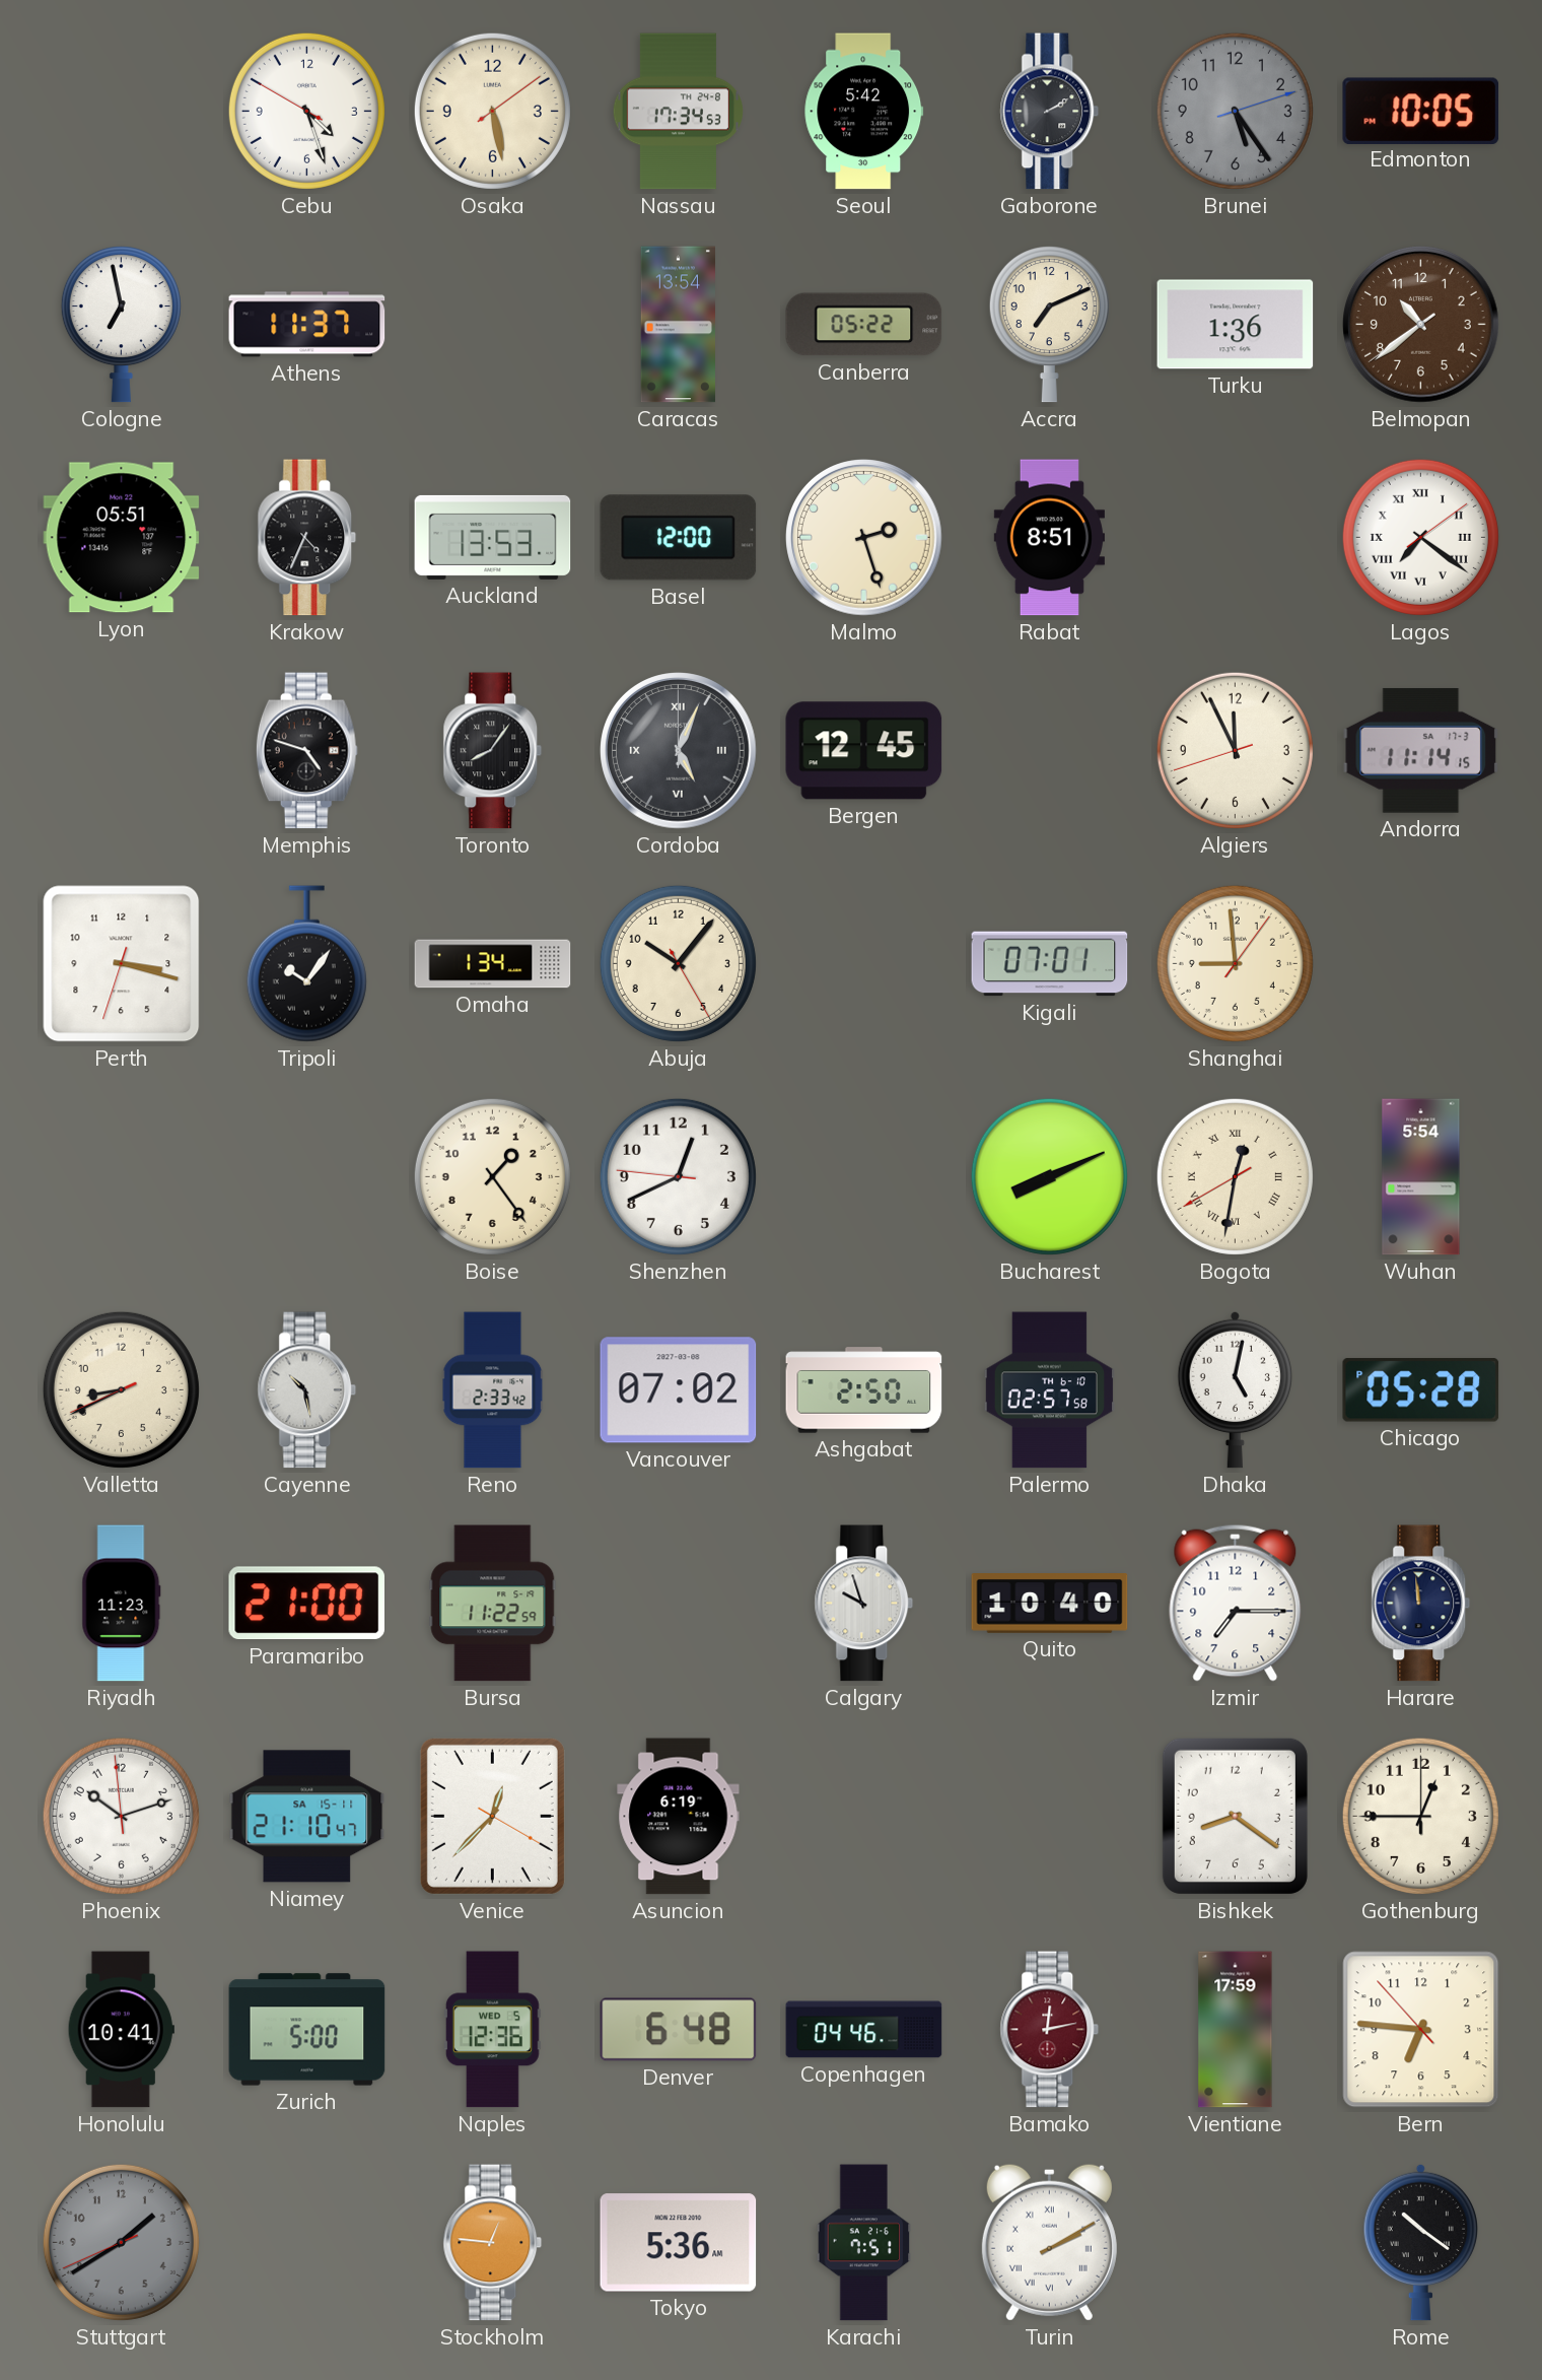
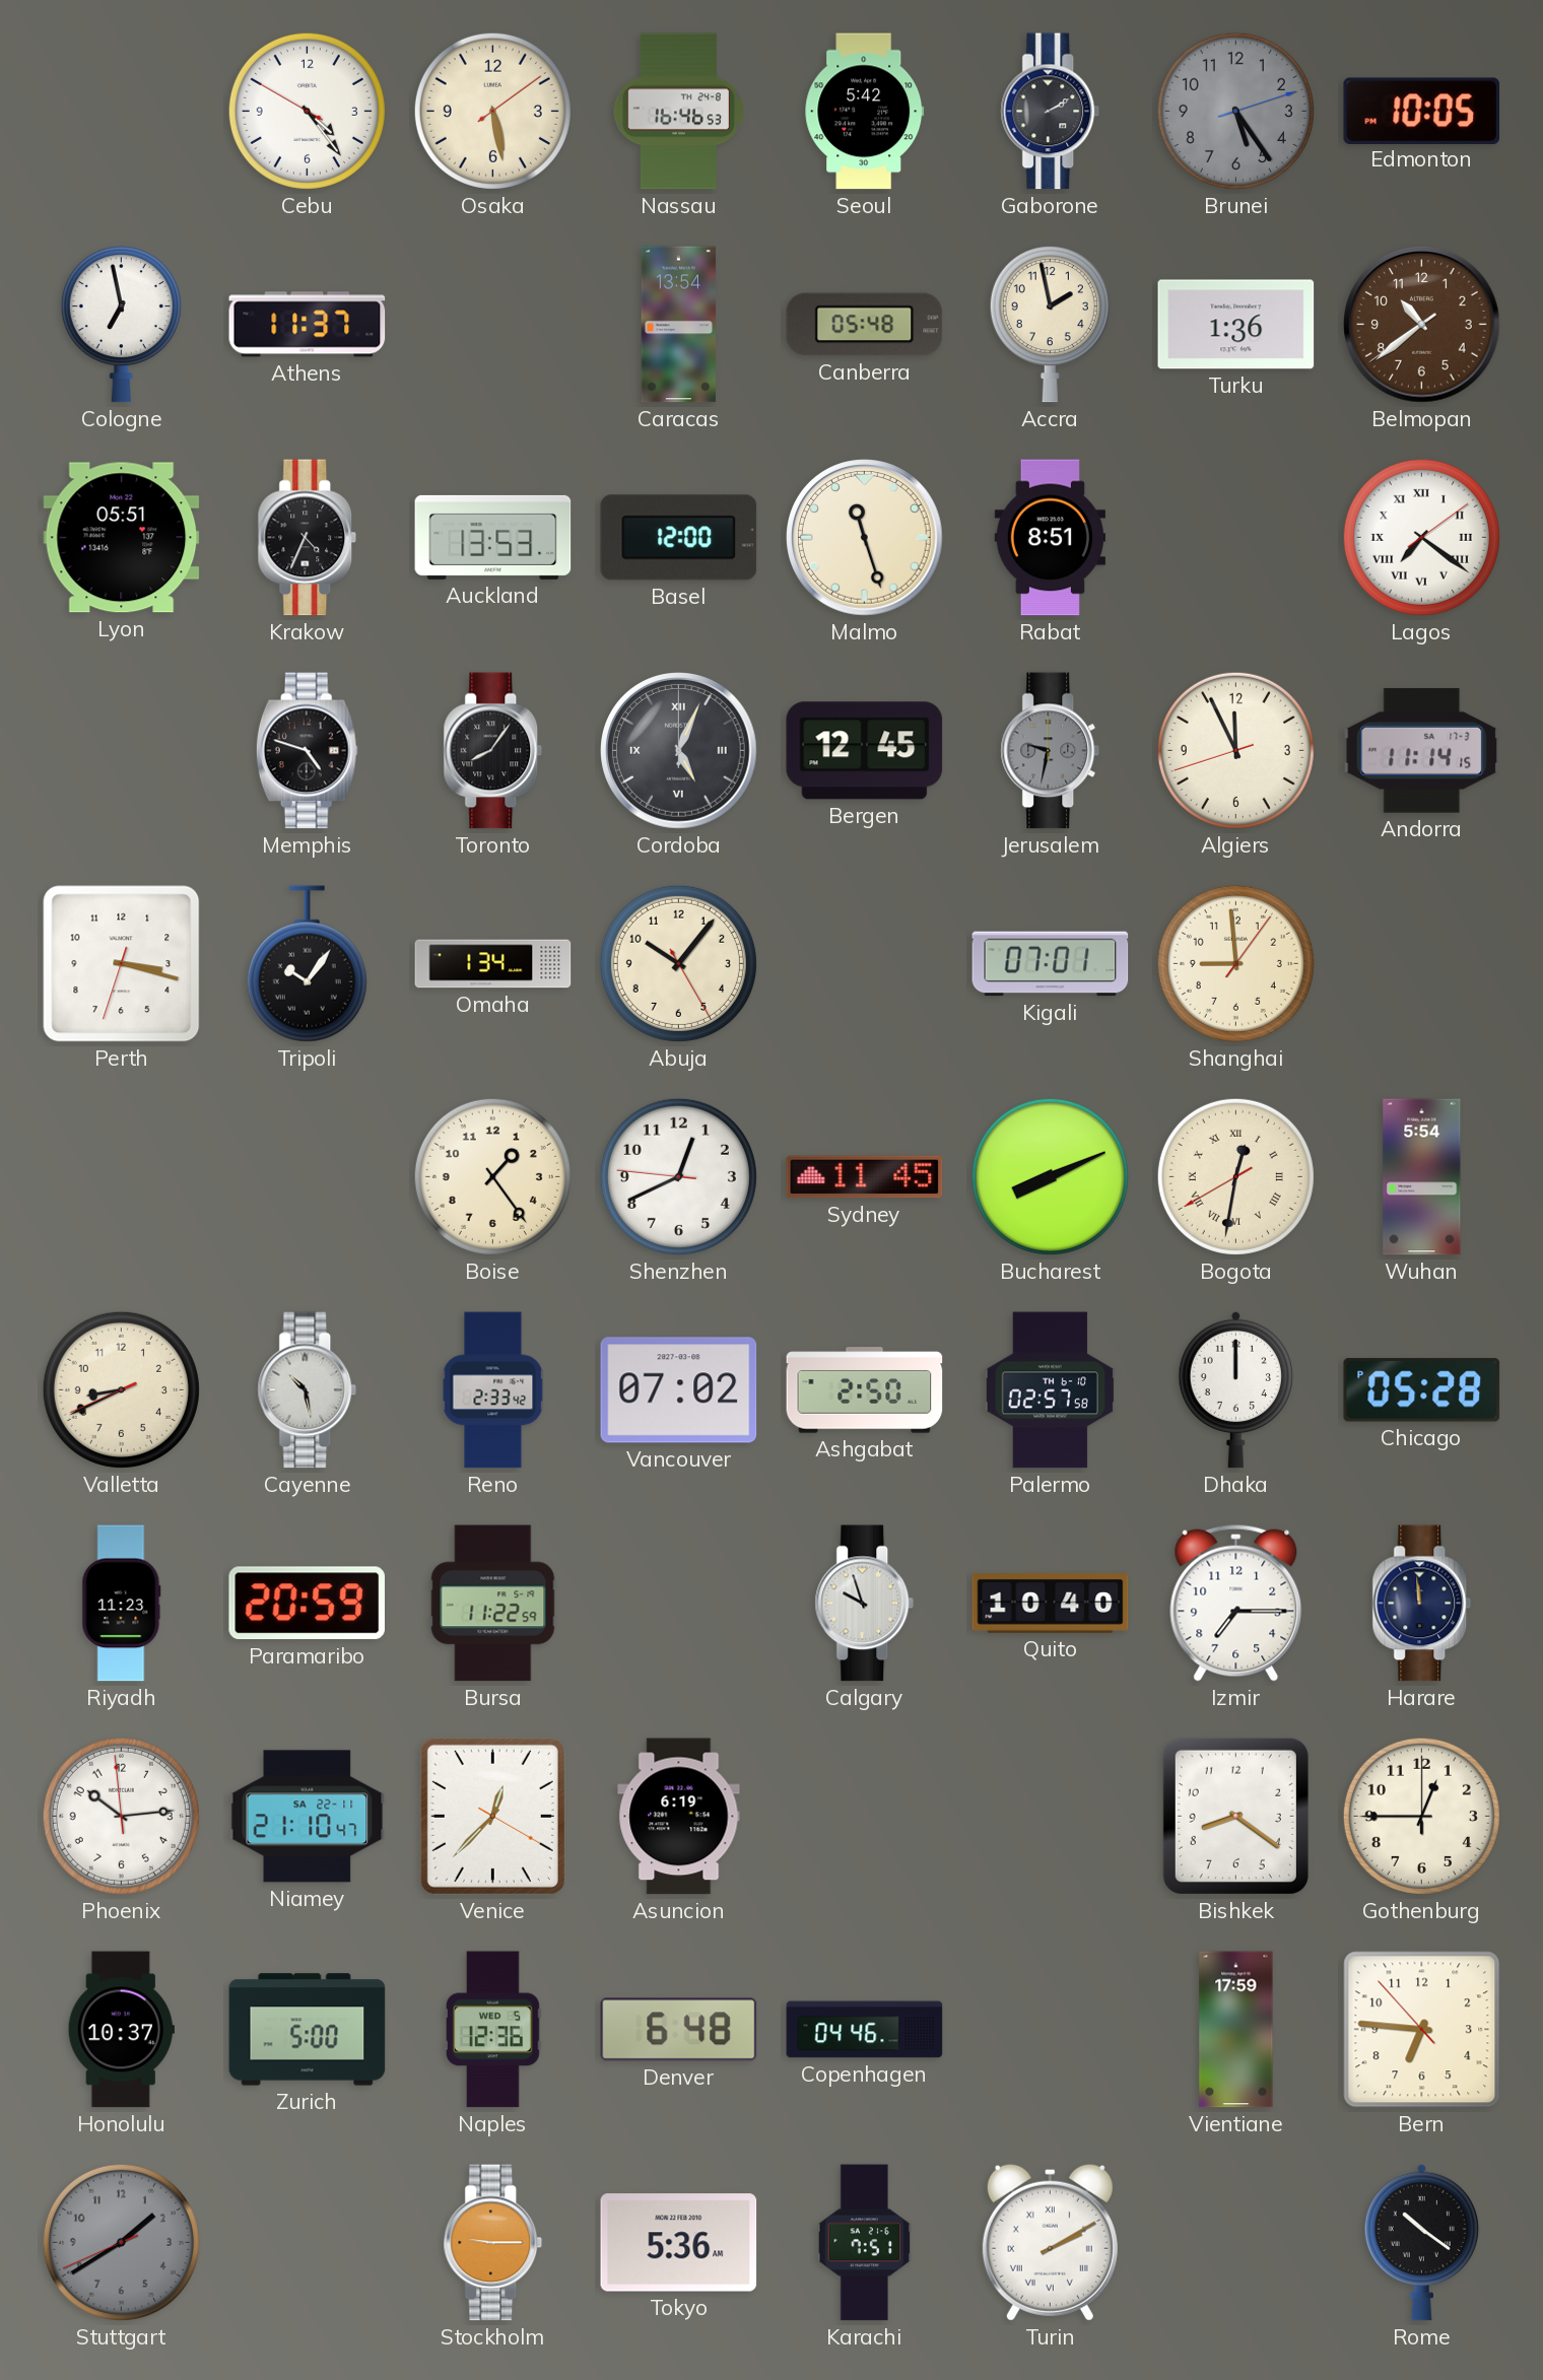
Cebu: 4:26 -> 4:23
Nassau: 17:34 -> 16:46
Canberra: 05:22 -> 05:48
Accra: 7:11 -> 1:58
Malmo: 2:27 -> 11:27
Jerusalem: none -> 9:32
Sydney: none -> 11:45
Dhaka: 5:02 -> 12:00
Paramaribo: 21:00 -> 20:59
Phoenix: 10:11 -> 10:13
Niamey date: SA 15-11 -> SA 22-11
Honolulu: 10:41 -> 10:37
Bamako: 12:13 -> none
Stockholm: 12:46 -> 9:15
